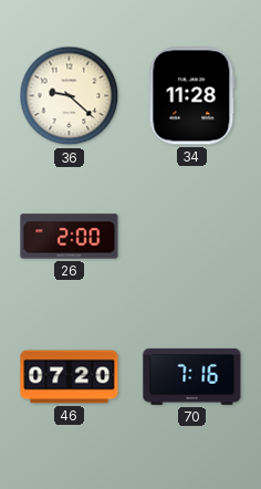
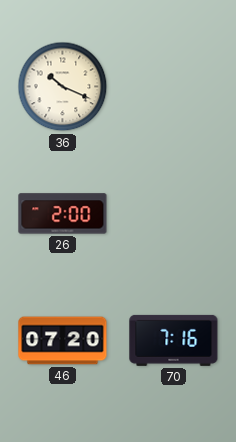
36: 9:22 -> 10:19
34: 11:28 -> none
